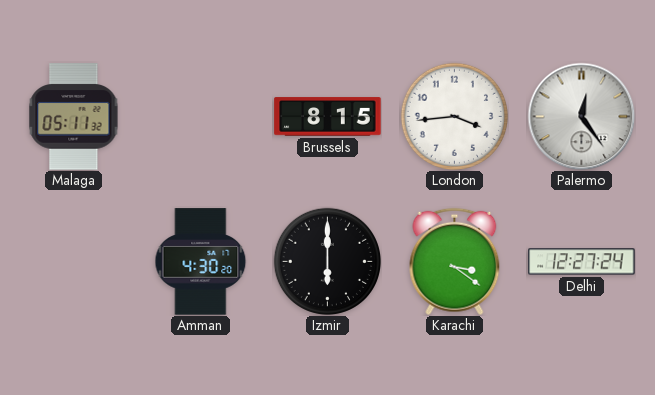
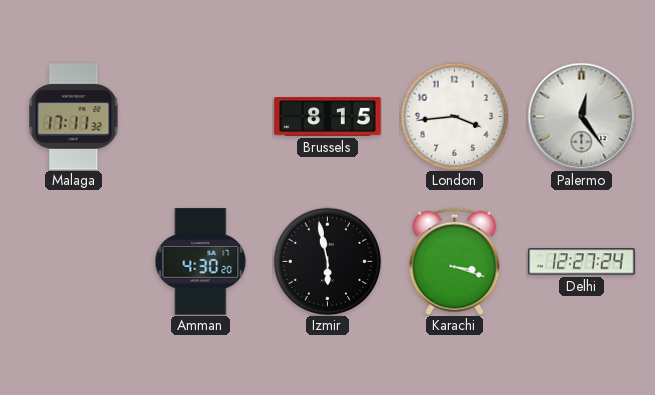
Malaga: 05:11 -> 17:11
Izmir: 6:00 -> 5:58
Karachi: 3:21 -> 3:18
